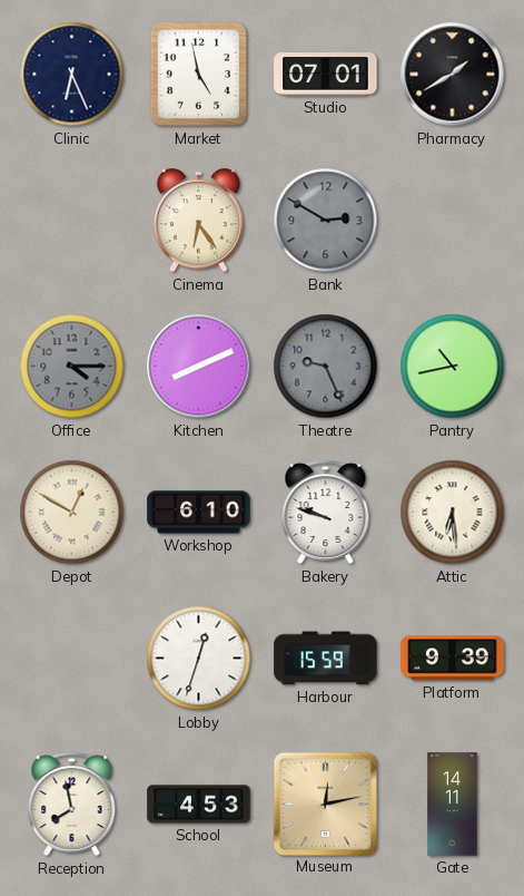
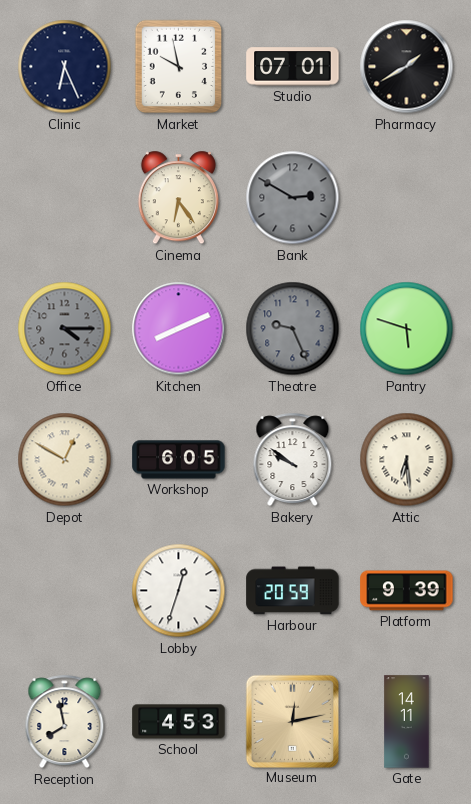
Market: 4:58 -> 9:58
Pantry: 10:43 -> 5:48
Workshop: 6:10 -> 6:05
Bakery: 9:48 -> 9:51
Harbour: 15:59 -> 20:59
